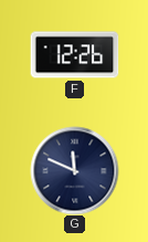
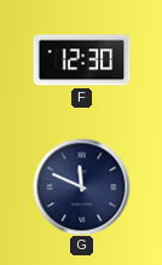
F: 12:26 -> 12:30
